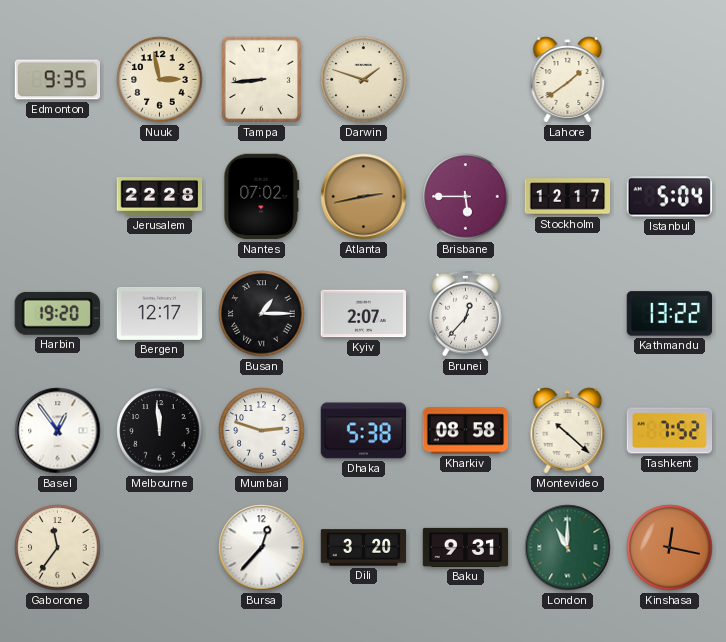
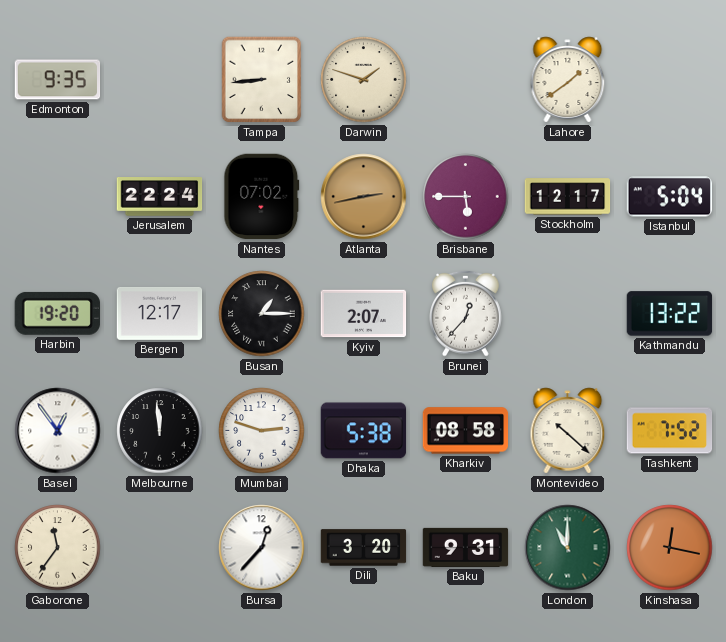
Nuuk: 2:58 -> none
Jerusalem: 22:28 -> 22:24
